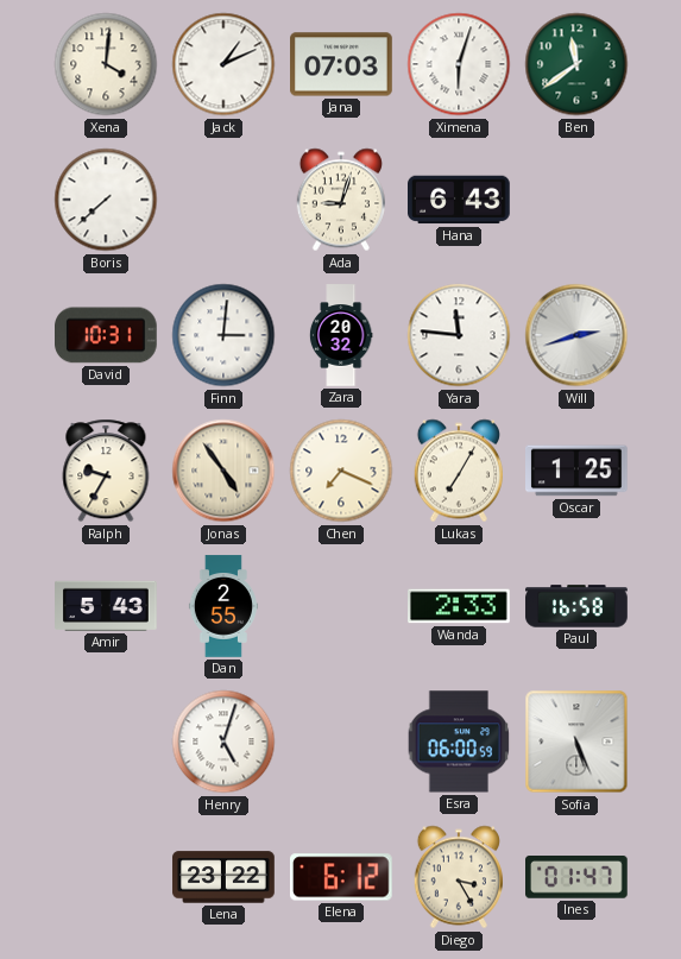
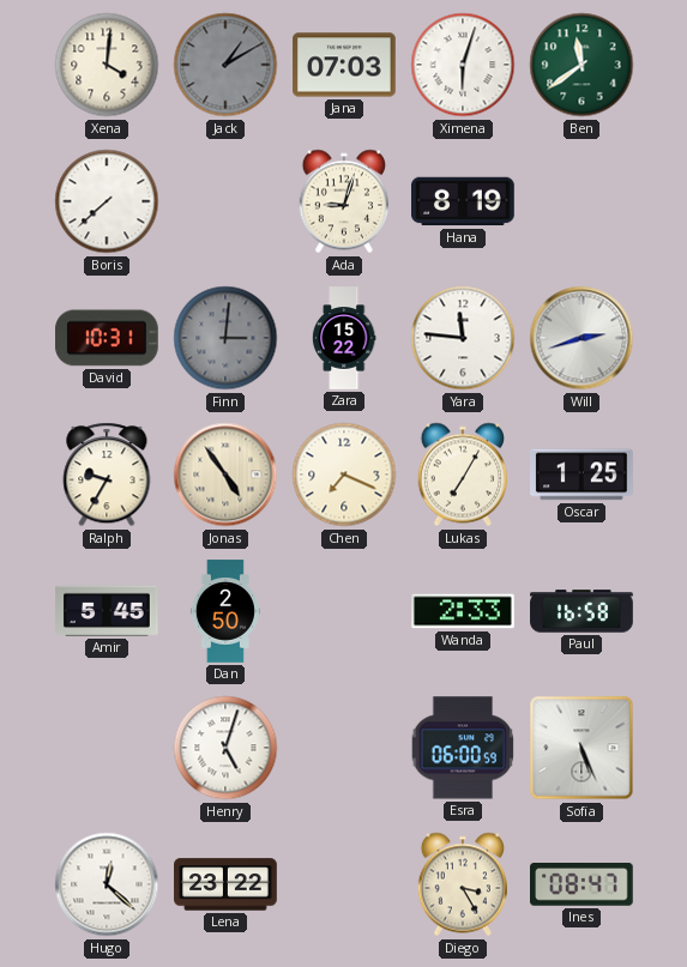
Jack: 1:11 -> 1:10
Jack dial: white -> grey
Hana: 6:43 -> 8:19
Finn dial: white -> grey
Zara: 20:32 -> 15:22
Amir: 5:43 -> 5:45
Dan: 2:55 -> 2:50
Hugo: none -> 12:22
Elena: 6:12 -> none
Ines: 01:47 -> 08:47
